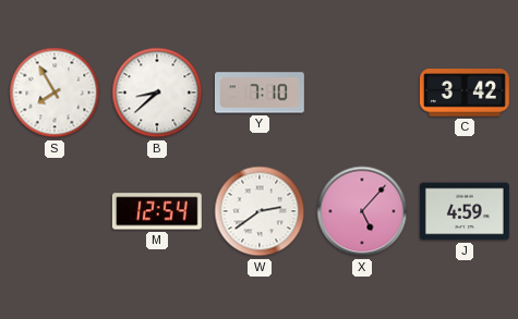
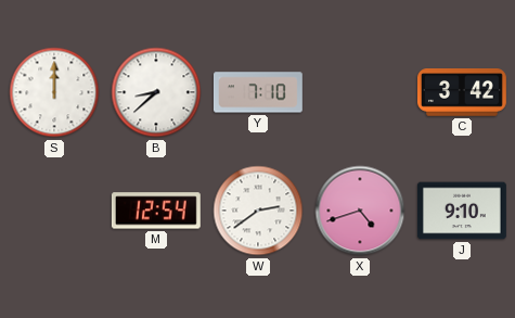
S: 7:55 -> 12:00
X: 5:07 -> 4:42
J: 4:59 -> 9:10
